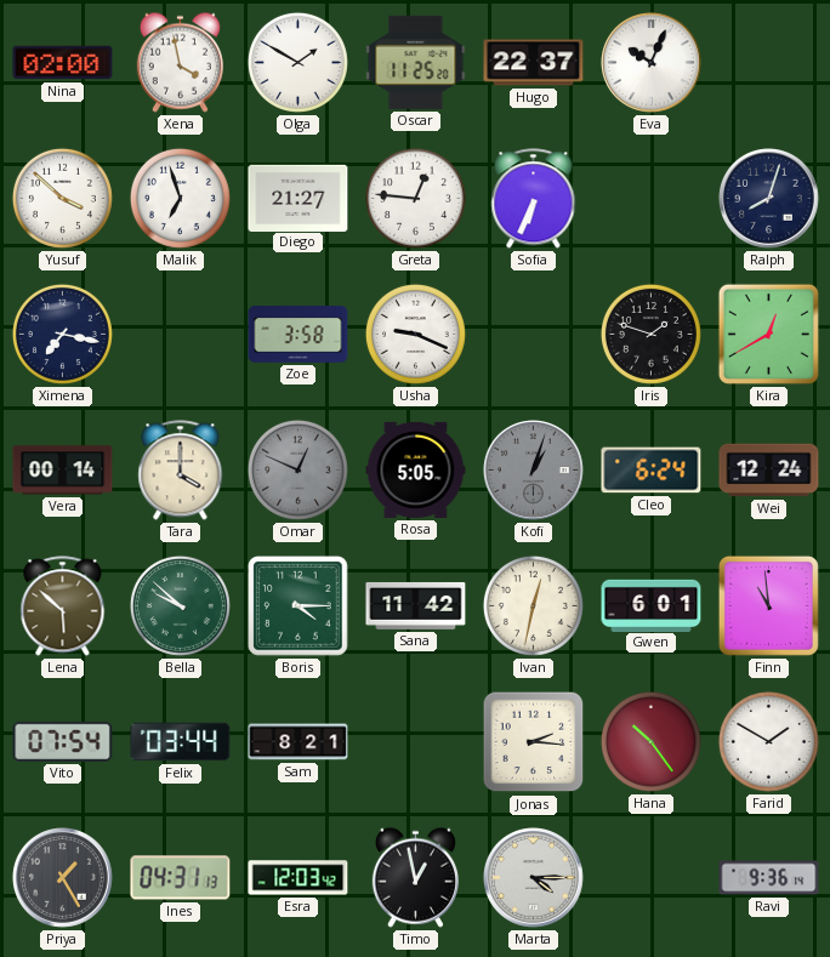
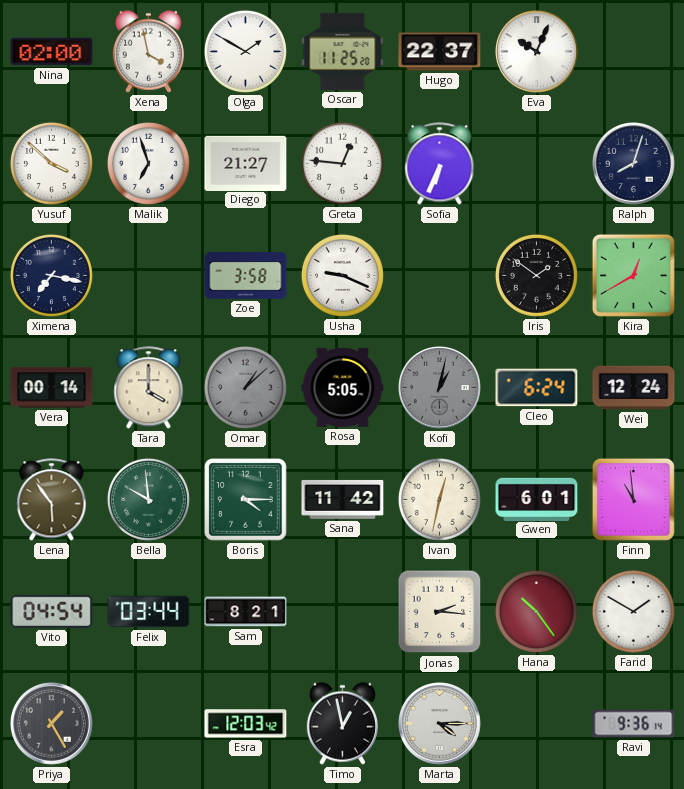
Iris: 1:48 -> 1:51
Omar: 12:49 -> 1:08
Kofi: 1:03 -> 1:02
Lena: 5:52 -> 5:54
Bella: 9:52 -> 9:59
Vito: 07:54 -> 04:54
Ines: 04:31 -> none
